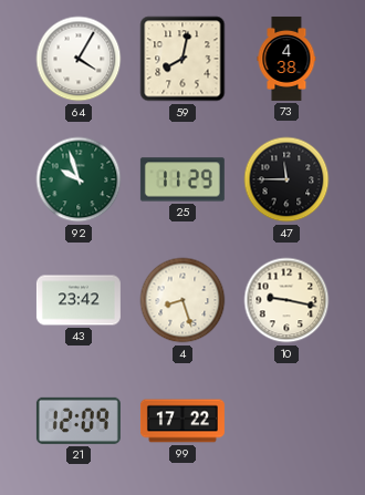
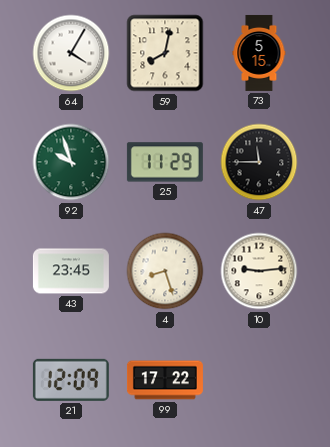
73: 4:38 -> 5:15
43: 23:42 -> 23:45
10: 9:17 -> 9:14
